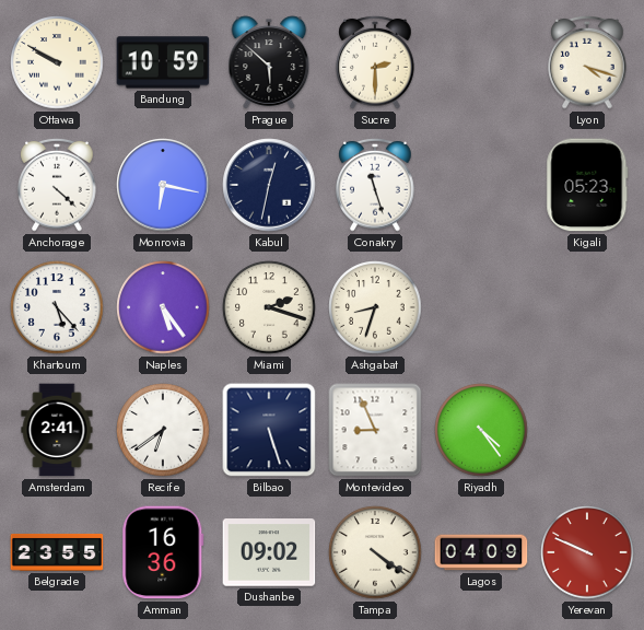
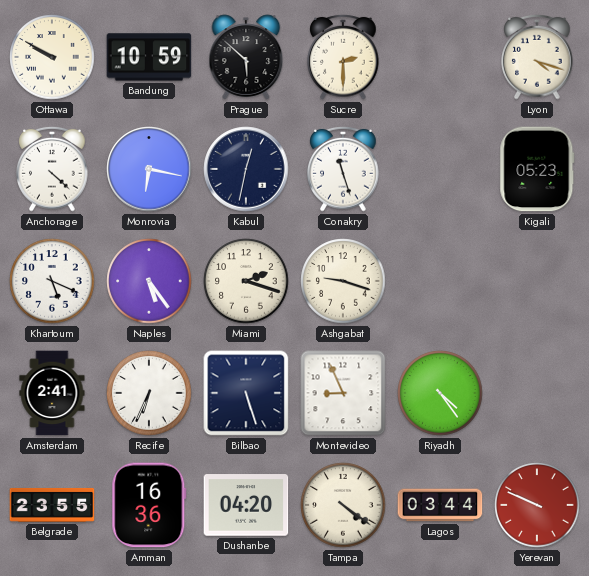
Khartoum: 5:23 -> 5:19
Ashgabat: 8:33 -> 9:18
Recife: 6:39 -> 6:34
Dushanbe: 09:02 -> 04:20
Lagos: 04:09 -> 03:44
